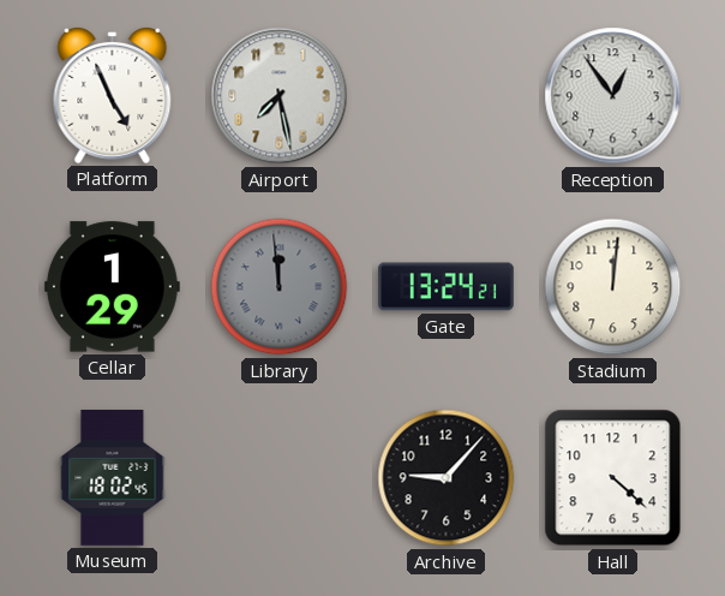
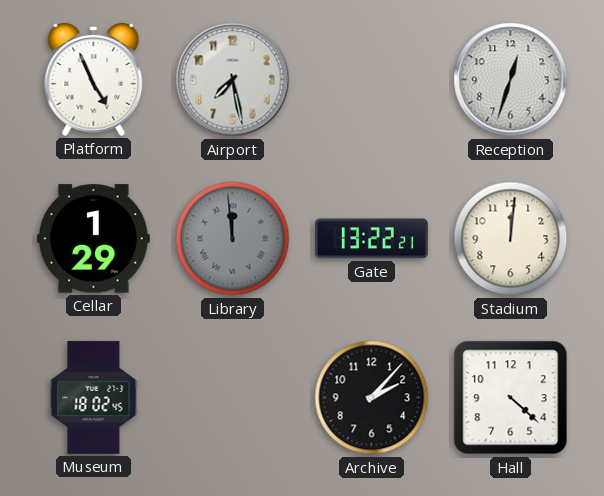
Reception: 12:54 -> 12:33
Gate: 13:24 -> 13:22
Archive: 9:07 -> 2:07
